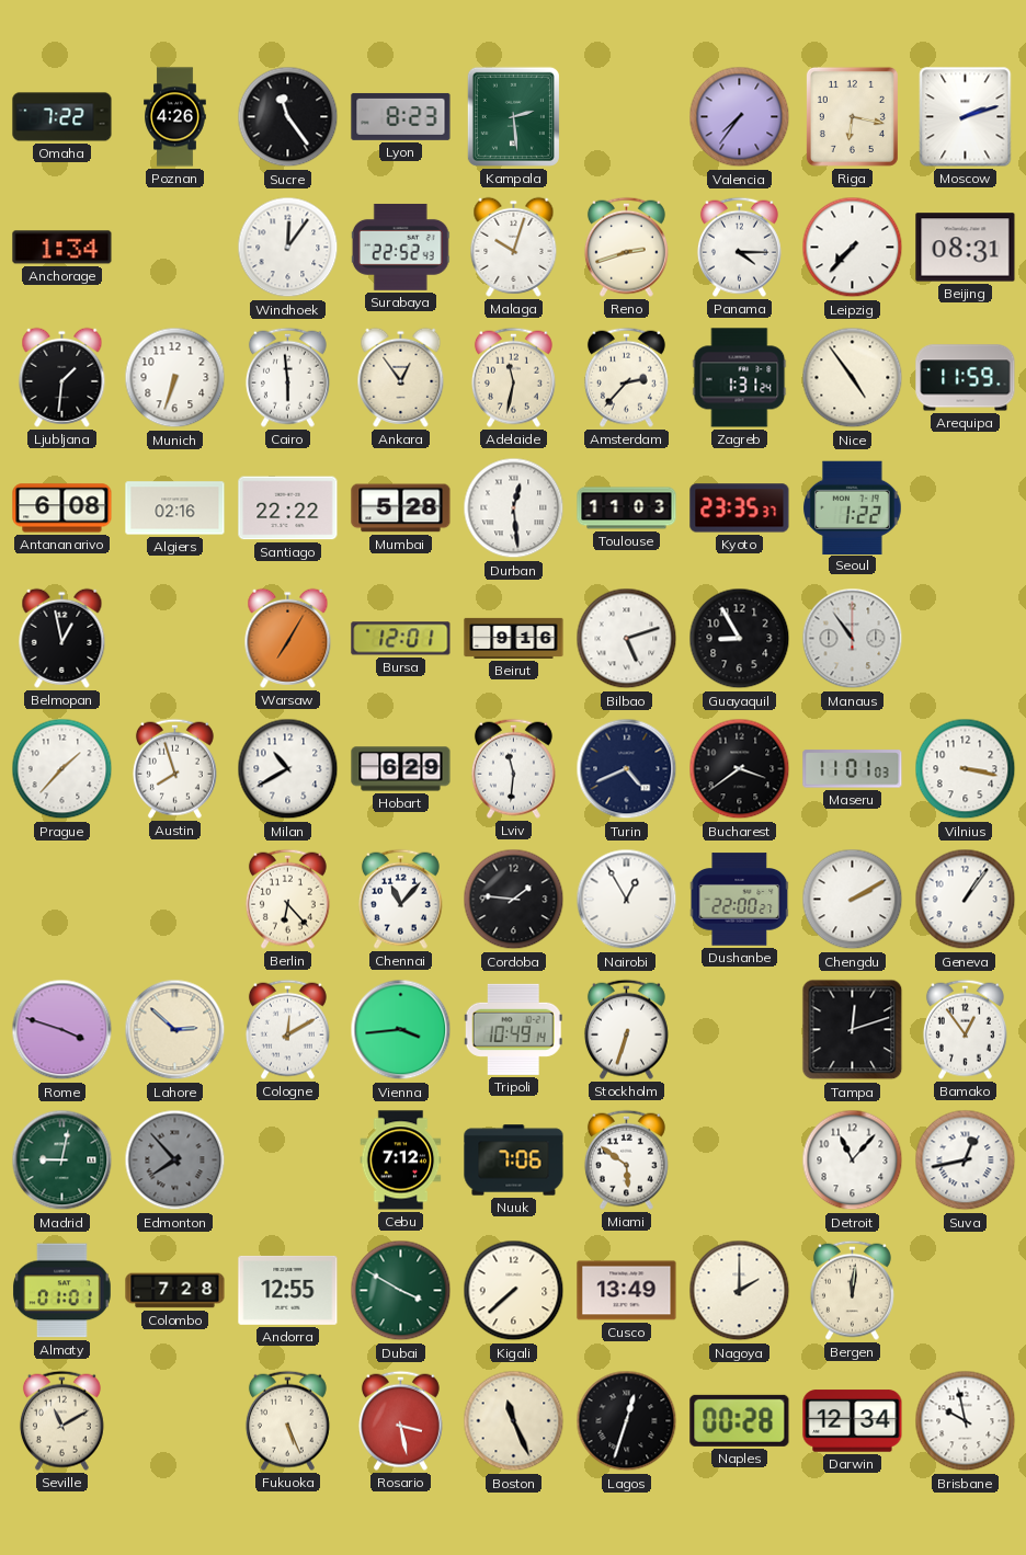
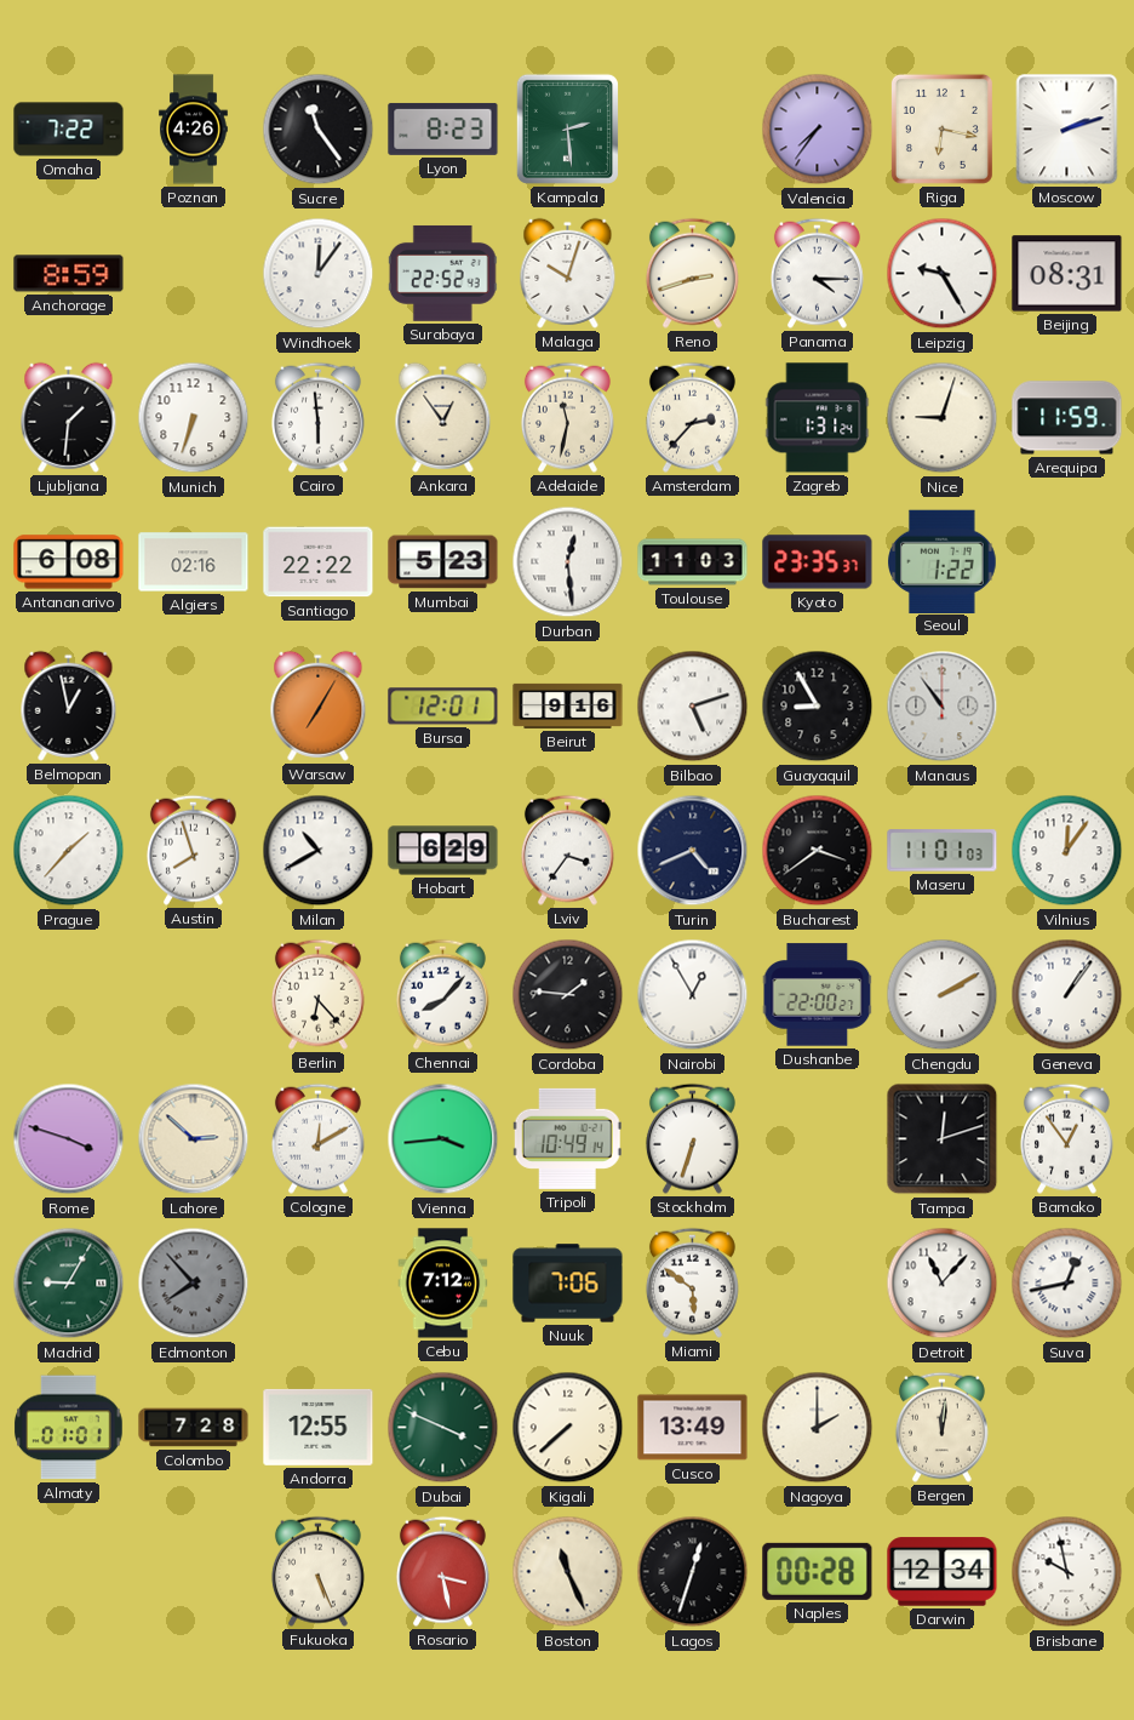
Anchorage: 1:34 -> 8:59
Leipzig: 7:37 -> 9:25
Nice: 4:54 -> 9:03
Mumbai: 5:28 -> 5:23
Lviv: 11:31 -> 3:36
Vilnius: 3:17 -> 12:06
Chennai: 11:07 -> 8:07
Madrid: 9:02 -> 9:05
Dubai: 3:50 -> 3:49
Seville: 11:10 -> none
